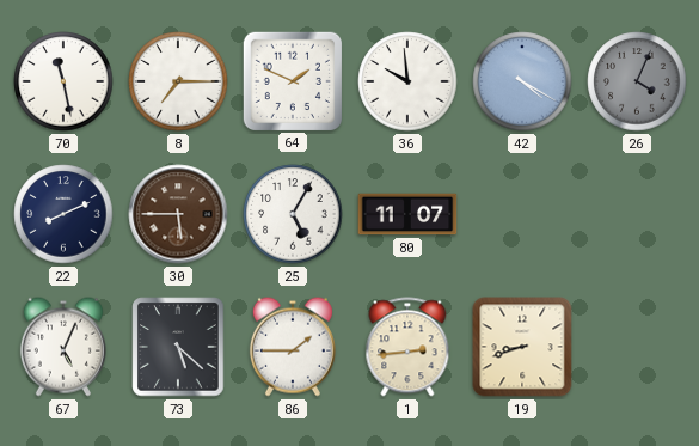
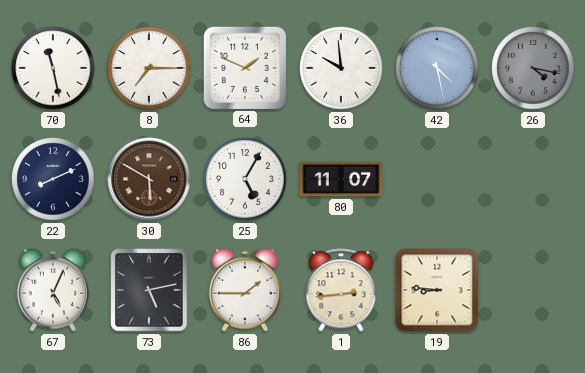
42: 4:20 -> 4:28
26: 4:04 -> 4:17
30: 5:45 -> 5:50
73: 5:22 -> 5:13
19: 8:42 -> 8:46
